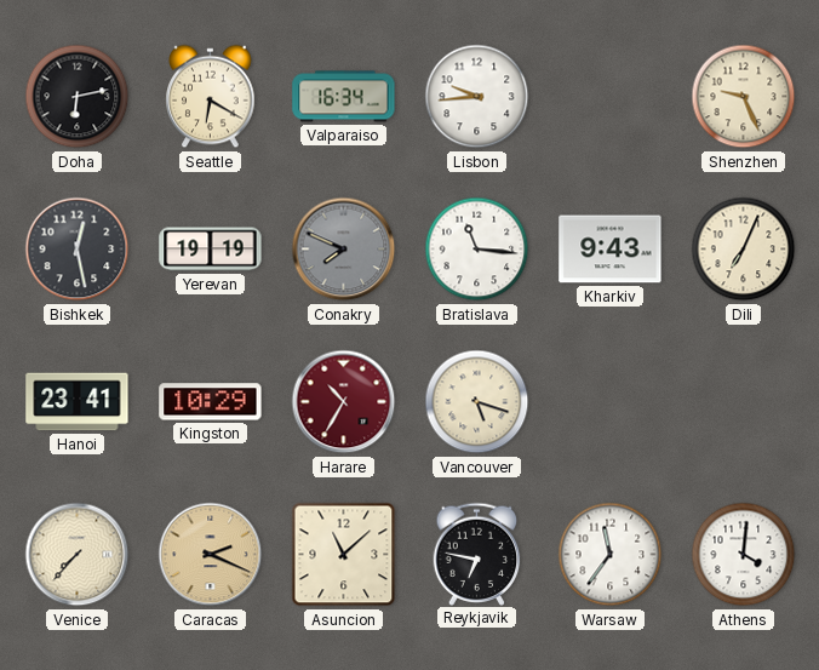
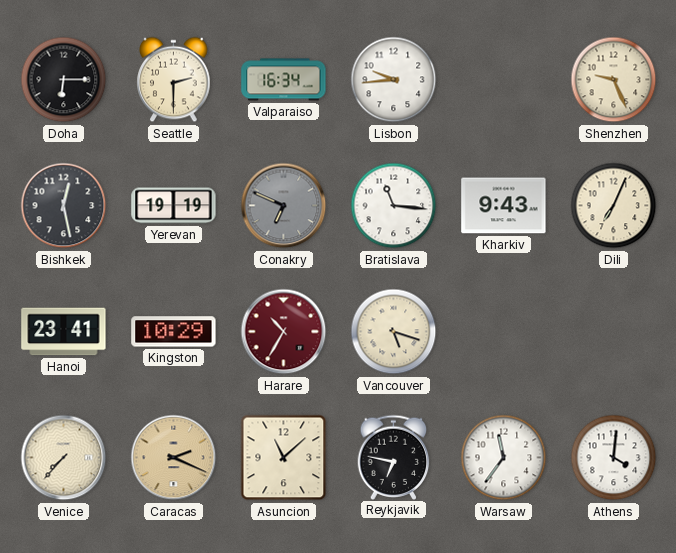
Doha: 6:13 -> 6:15
Seattle: 6:20 -> 2:30
Conakry: 7:49 -> 6:49
